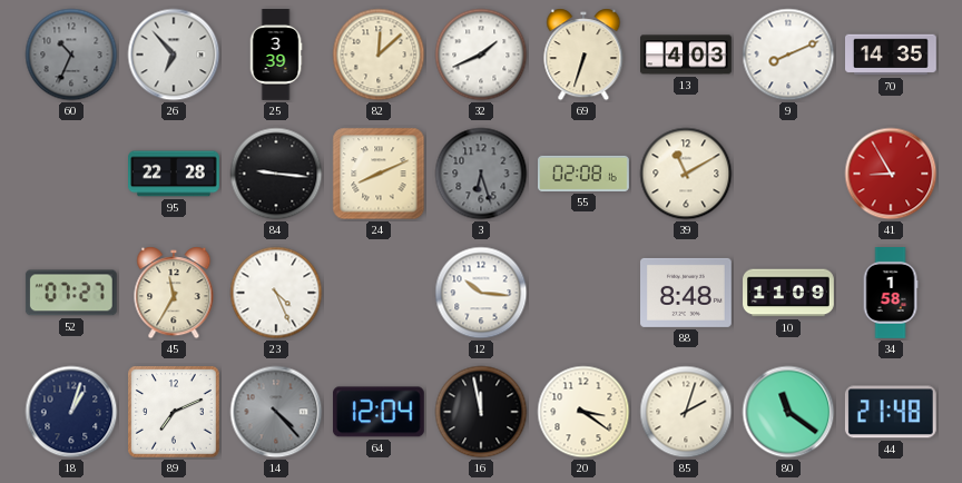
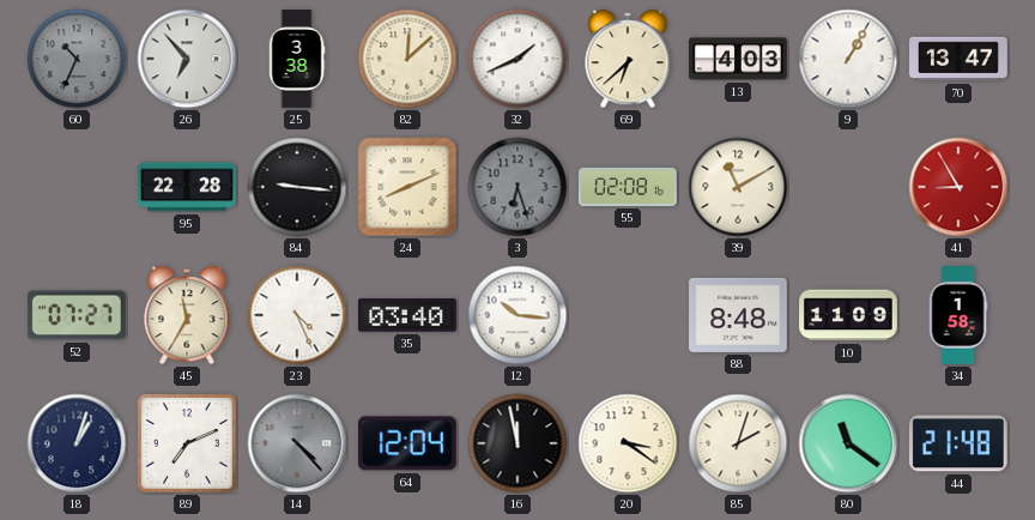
25: 3:39 -> 3:38
69: 6:33 -> 6:38
9: 8:11 -> 1:05
70: 14:35 -> 13:47
35: none -> 03:40
